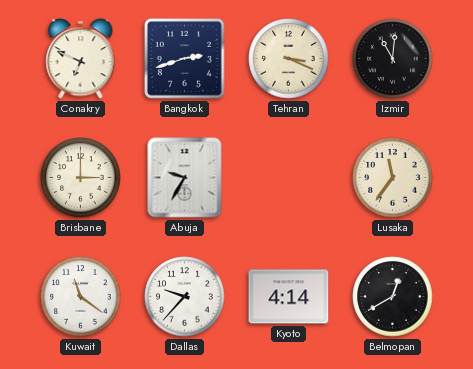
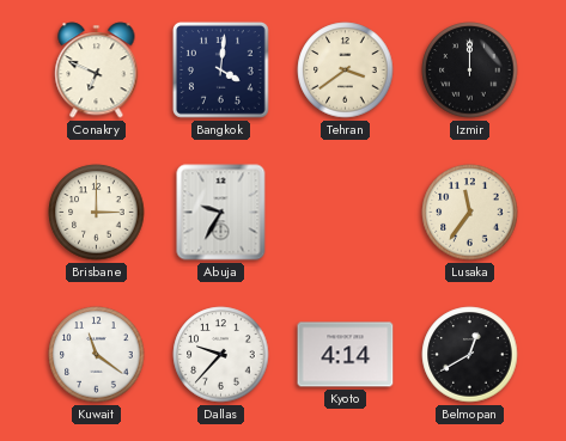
Bangkok: 2:42 -> 4:01
Tehran: 3:19 -> 3:39
Izmir: 11:01 -> 12:00
